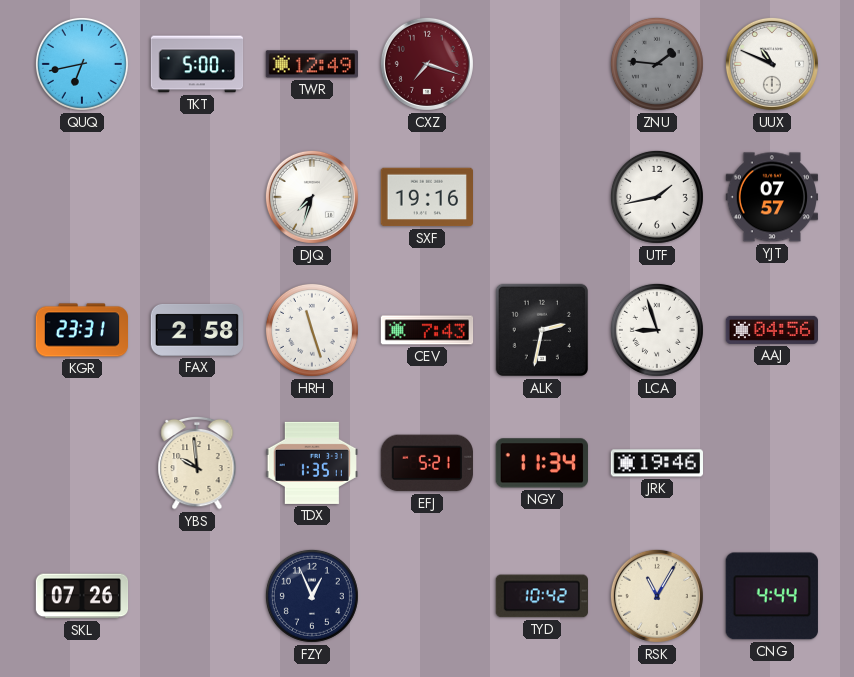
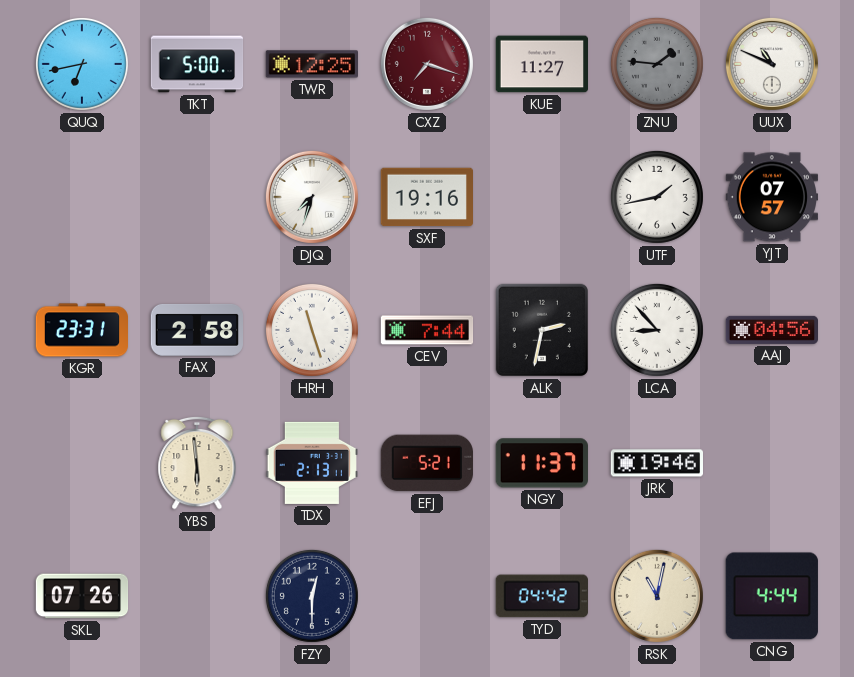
TWR: 12:49 -> 12:25
KUE: none -> 11:27
CEV: 7:43 -> 7:44
LCA: 8:57 -> 8:53
YBS: 9:59 -> 5:59
TDX: 1:35 -> 2:13
NGY: 11:34 -> 11:37
FZY: 12:56 -> 12:30
TYD: 10:42 -> 04:42
RSK: 11:05 -> 11:02
